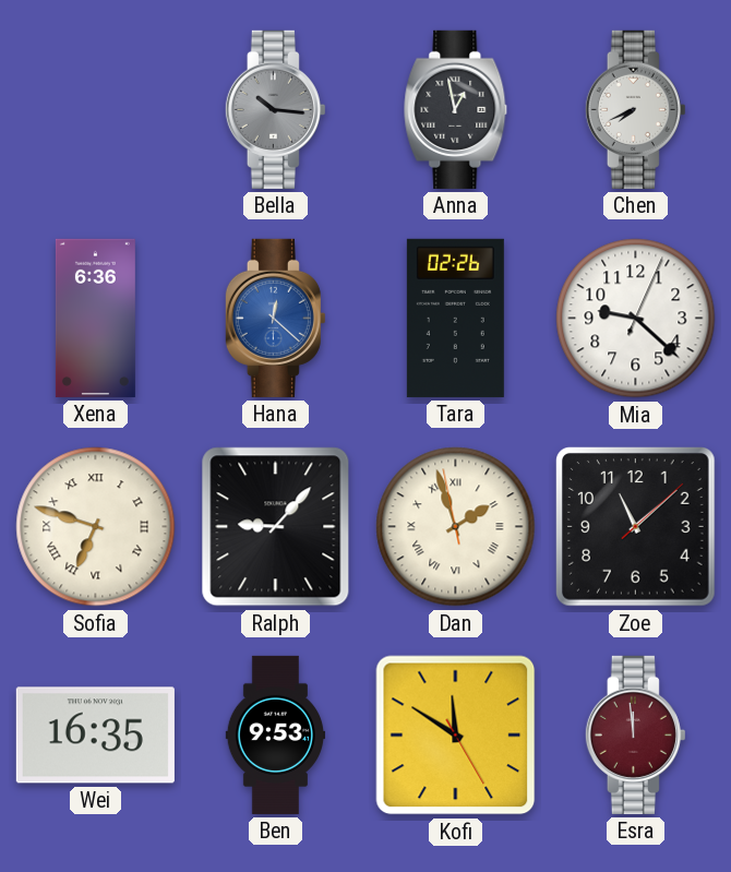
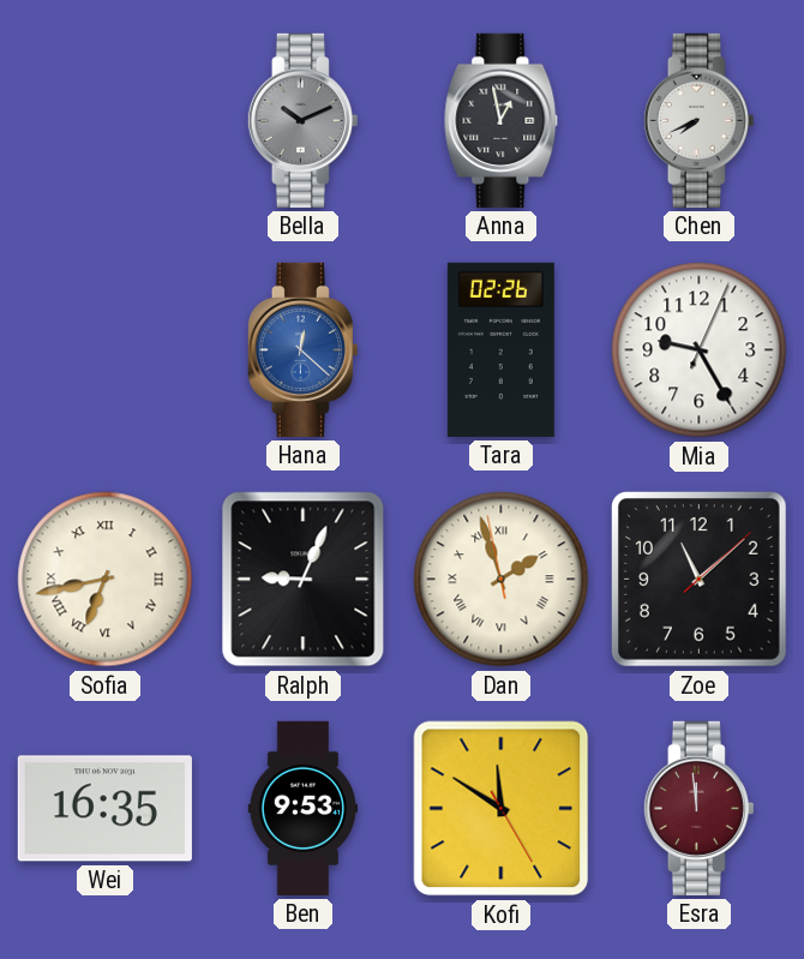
Bella: 10:16 -> 10:11
Xena: 6:36 -> none
Mia: 9:22 -> 9:25
Sofia: 6:48 -> 6:43
Ralph: 9:07 -> 9:04
